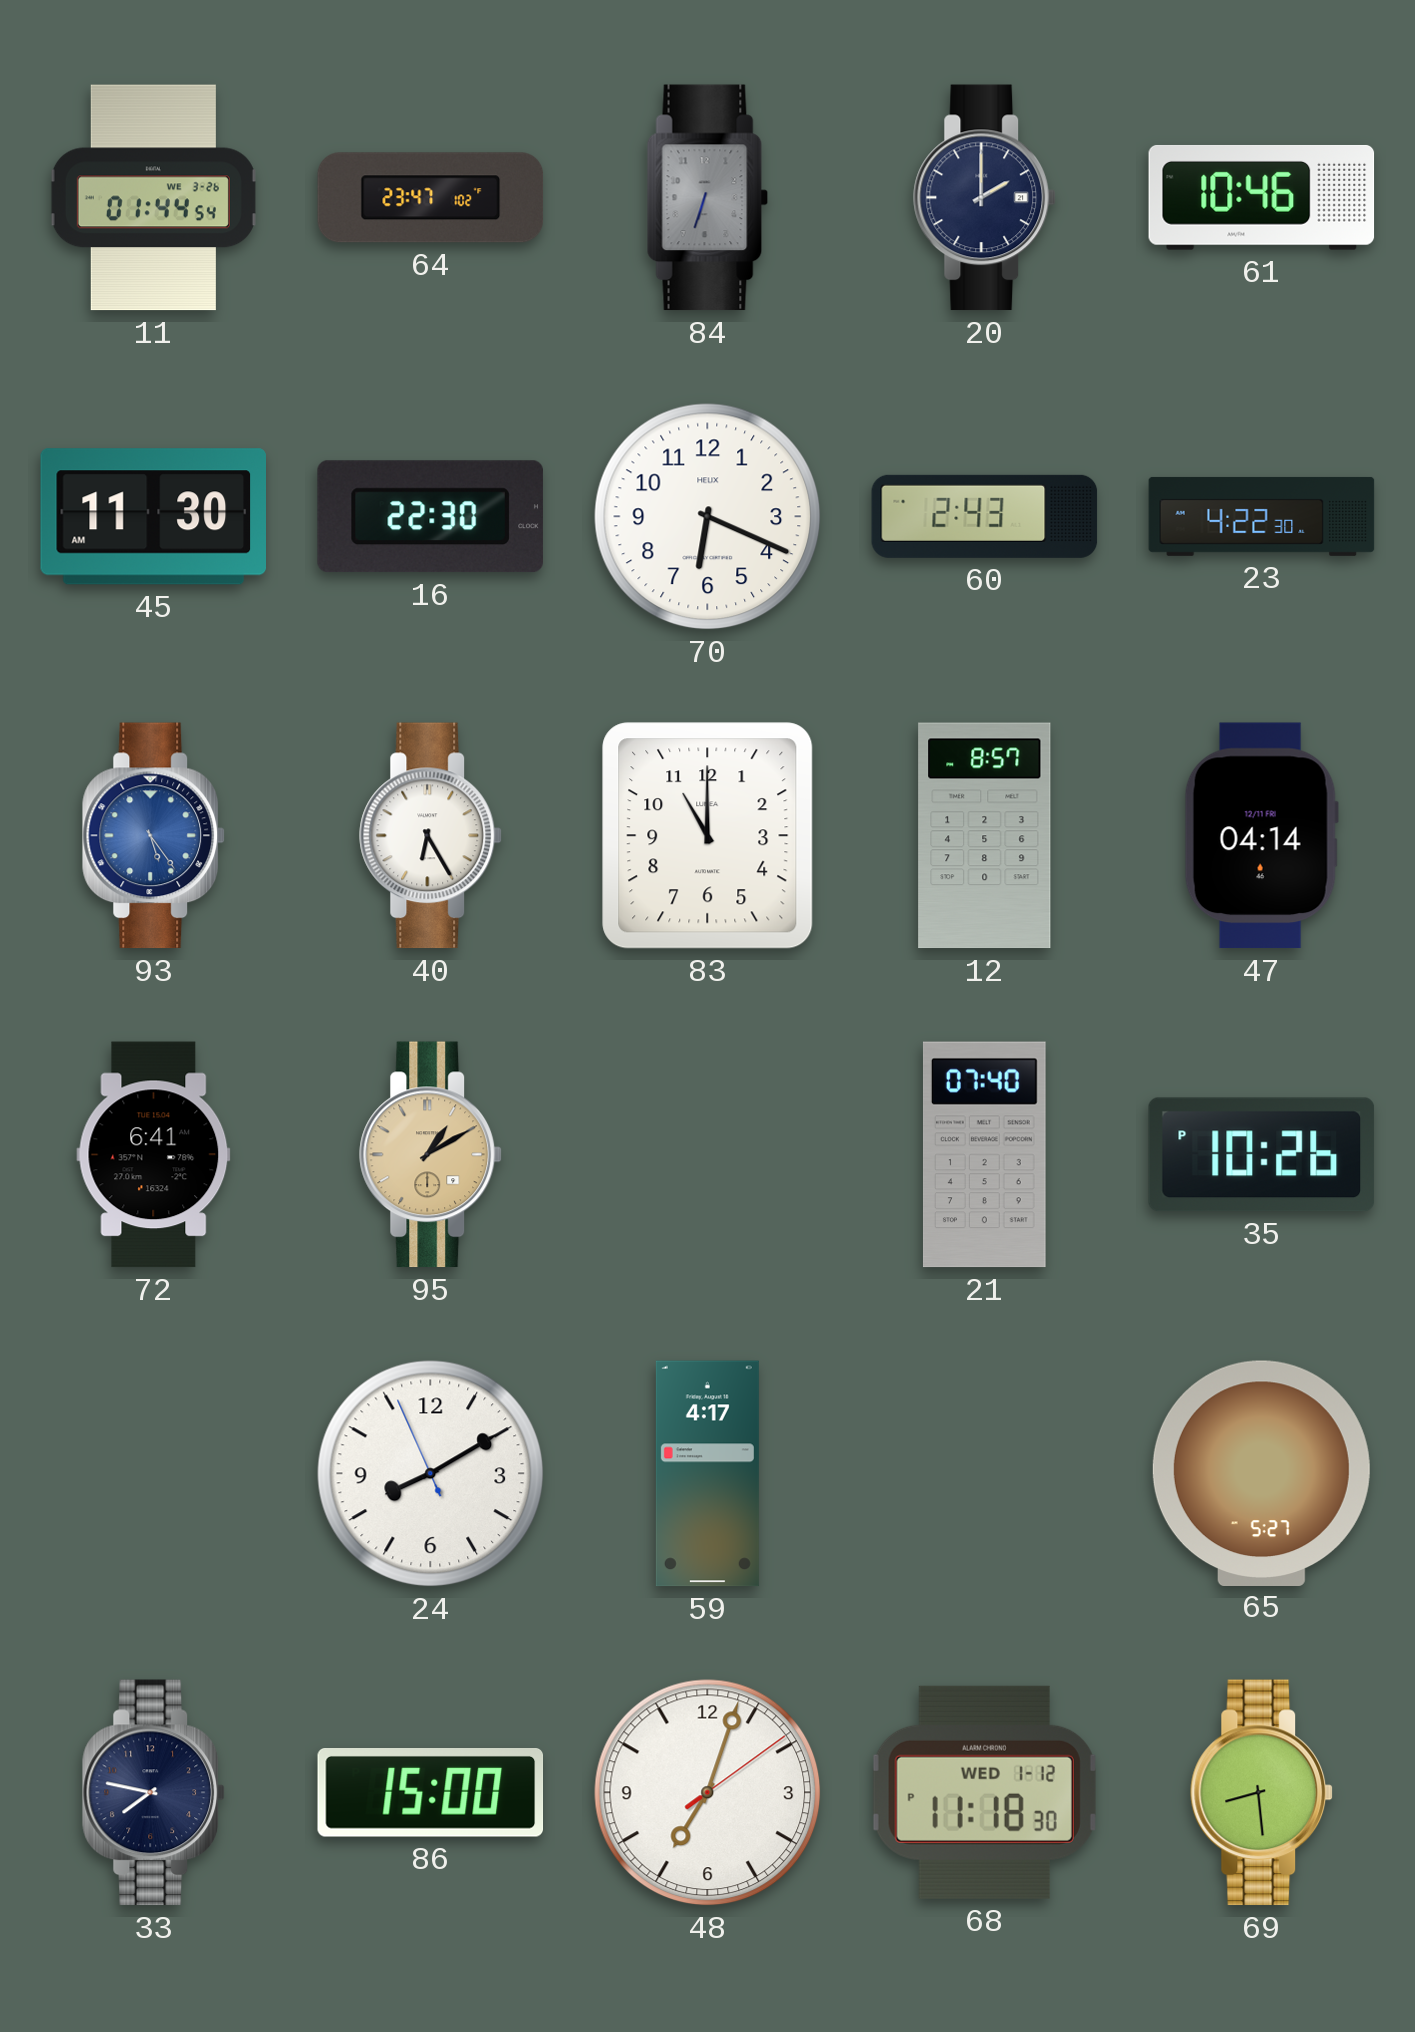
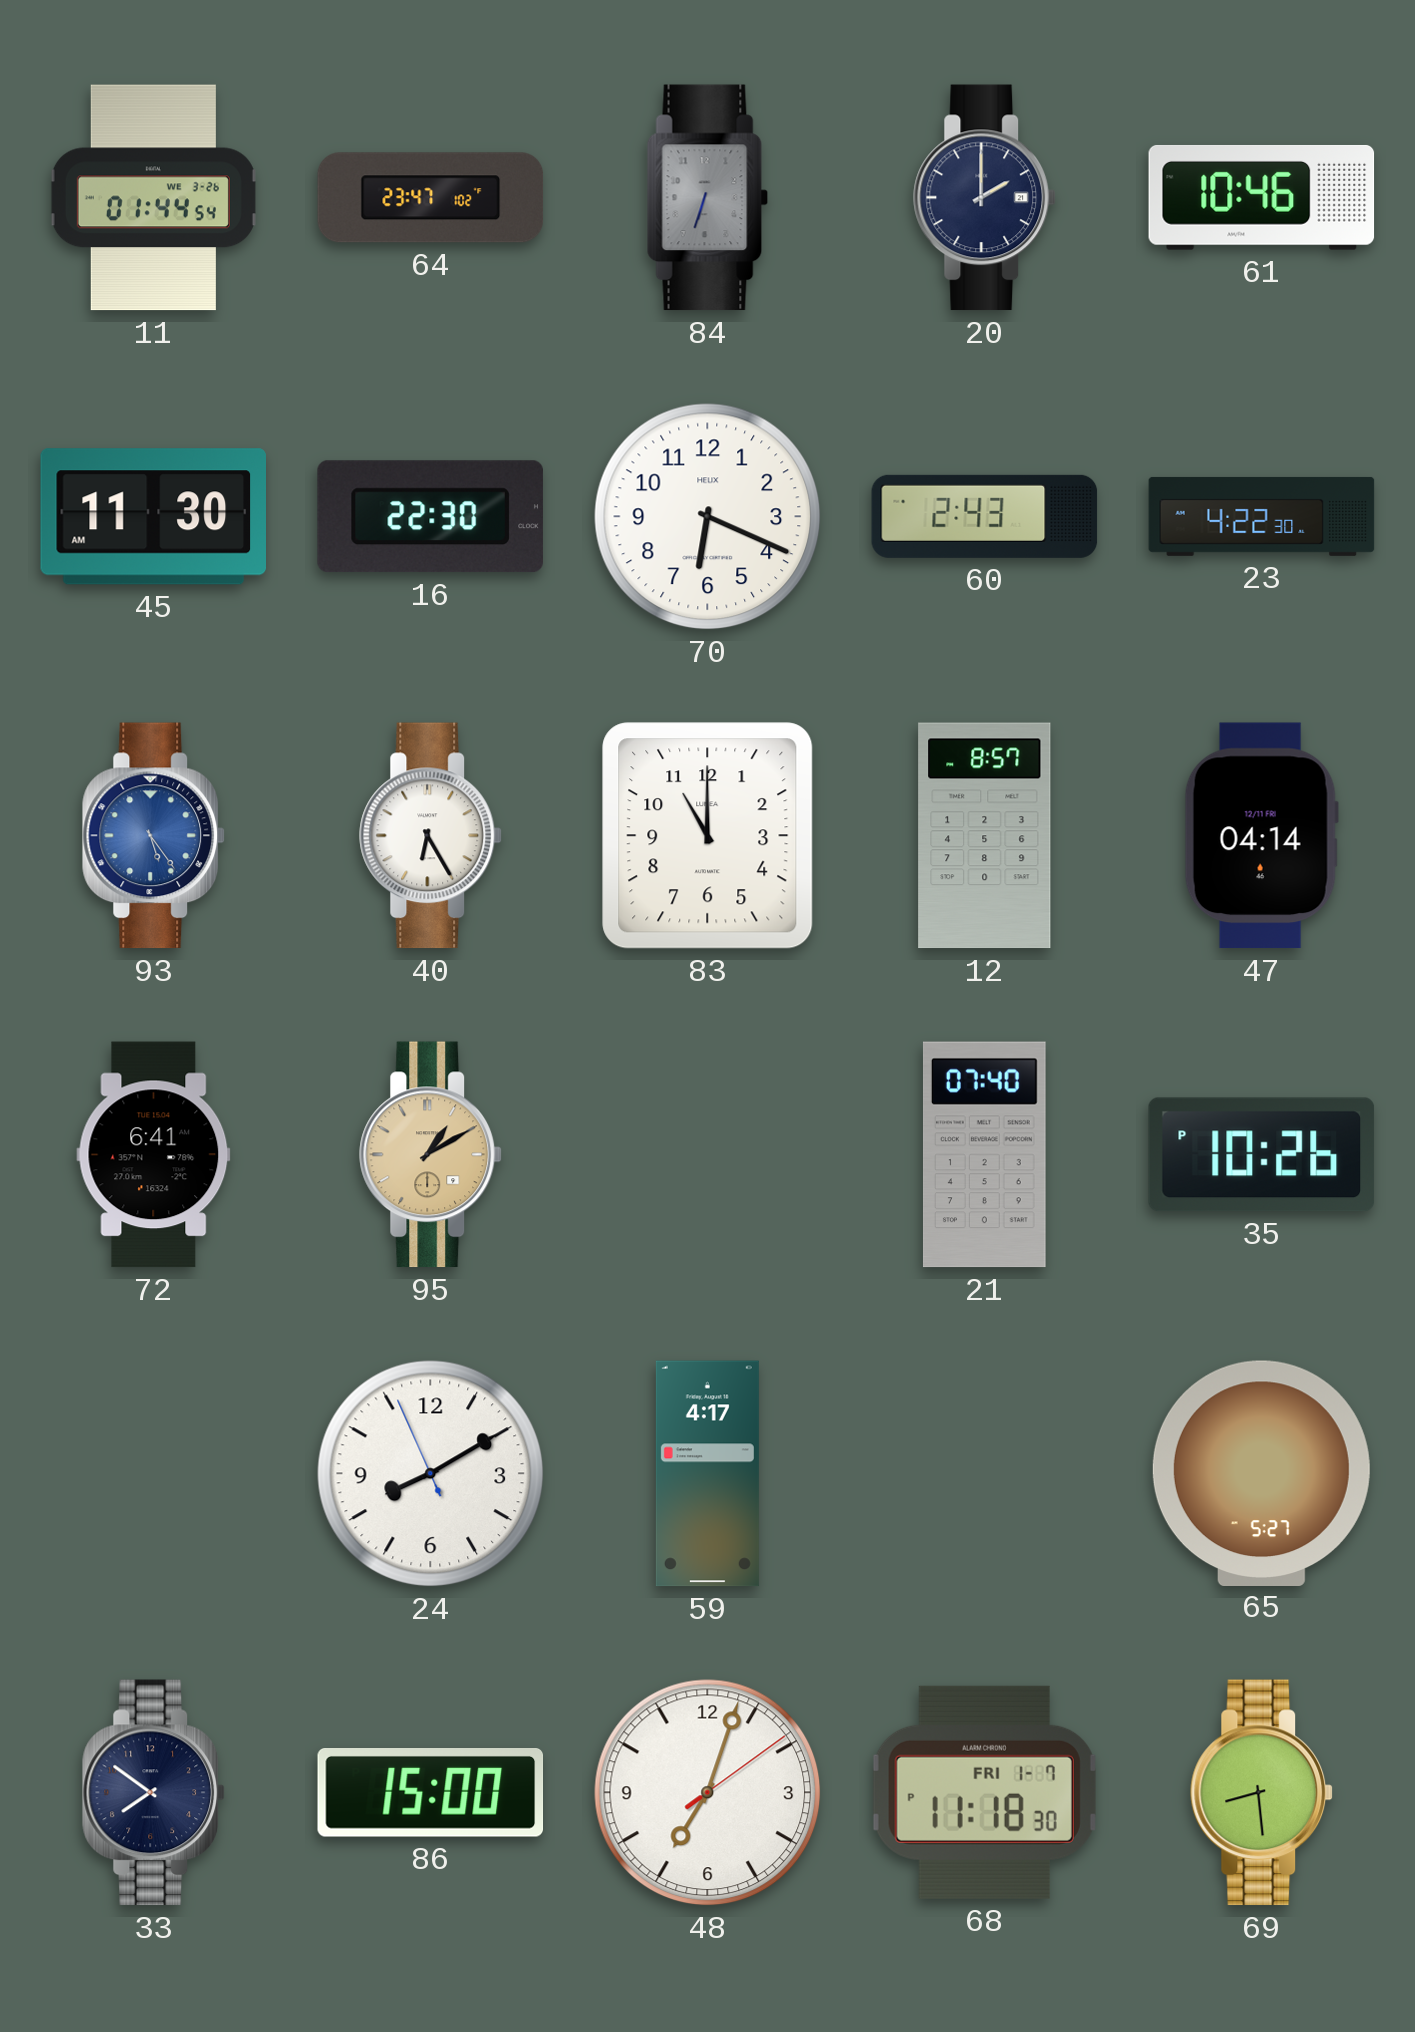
33: 7:47 -> 7:51
68 date: WED 1-12 -> FRI 1-7
